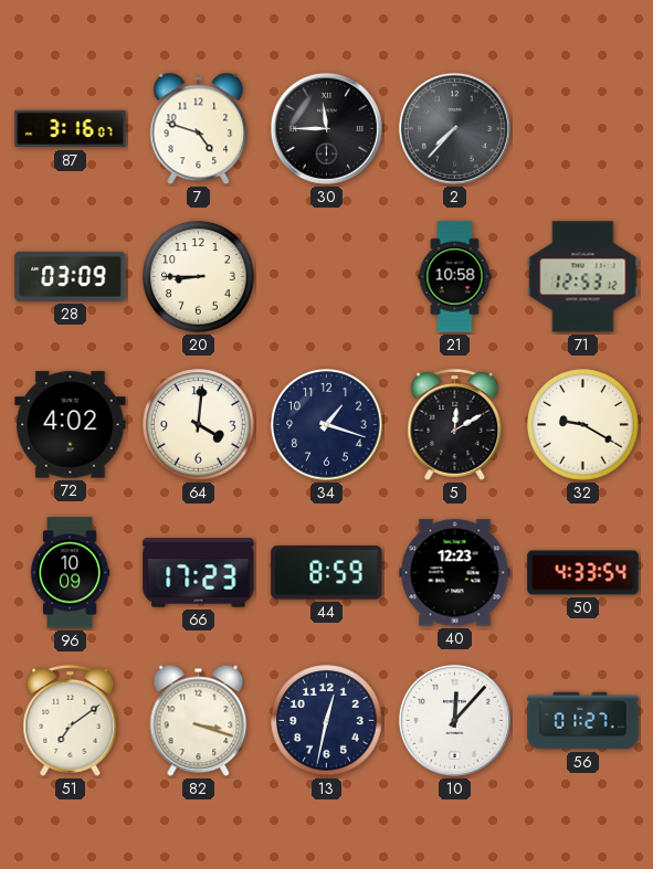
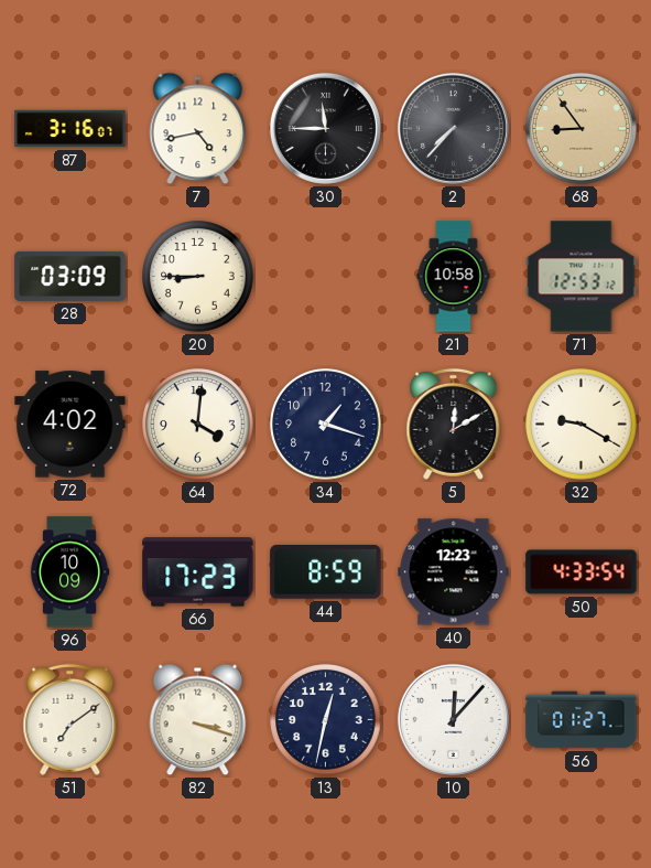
7: 4:48 -> 4:43
68: none -> 8:54
